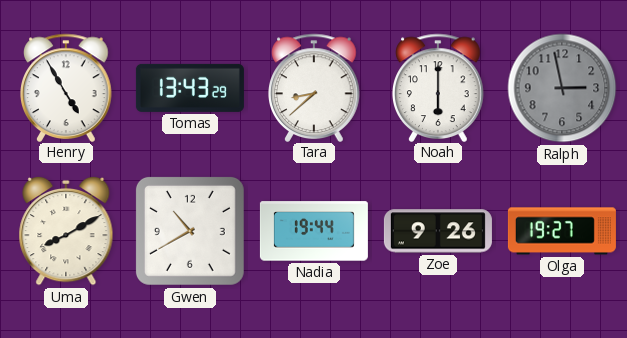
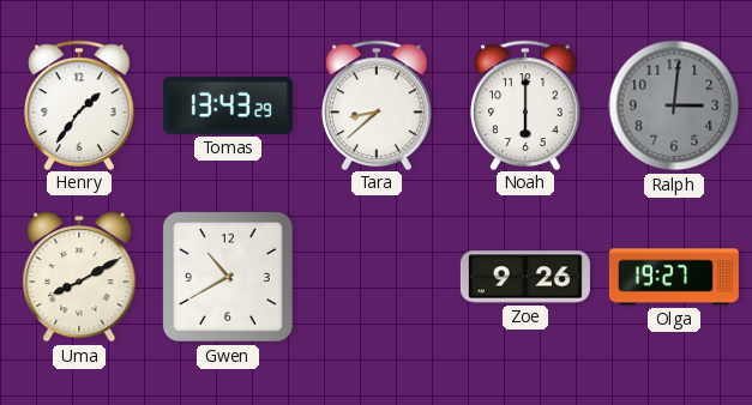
Henry: 4:55 -> 1:36
Ralph: 2:58 -> 3:01
Nadia: 19:44 -> none
